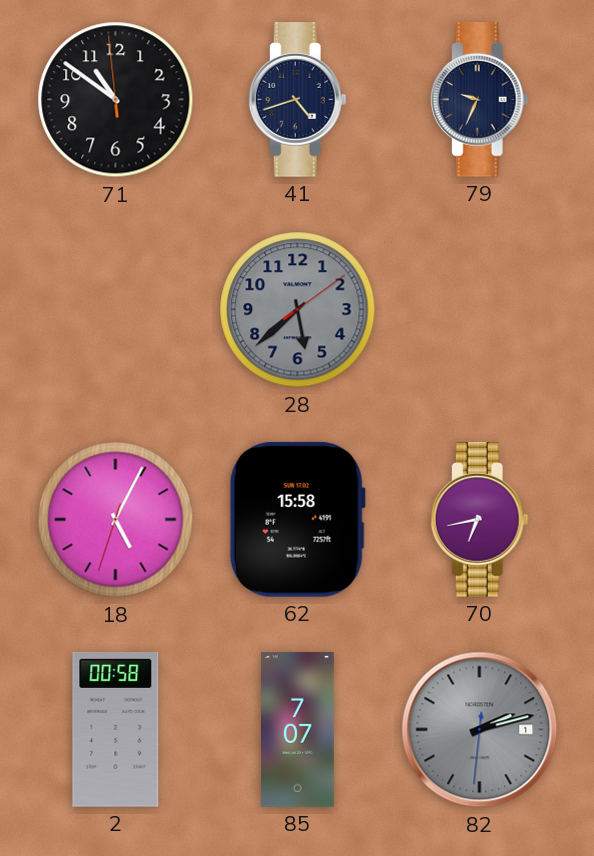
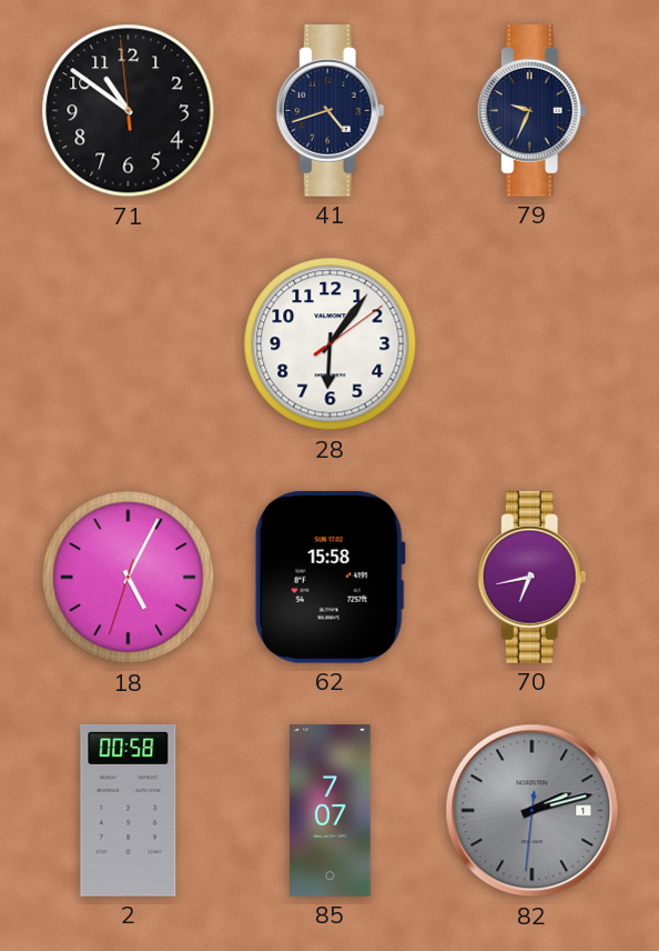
28: 5:38 -> 6:06
28 dial: grey -> white
